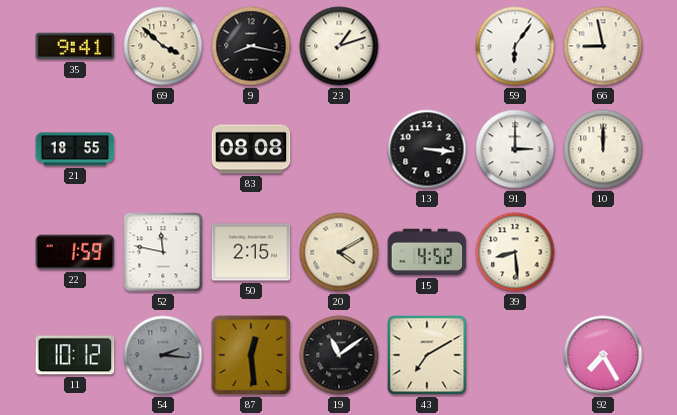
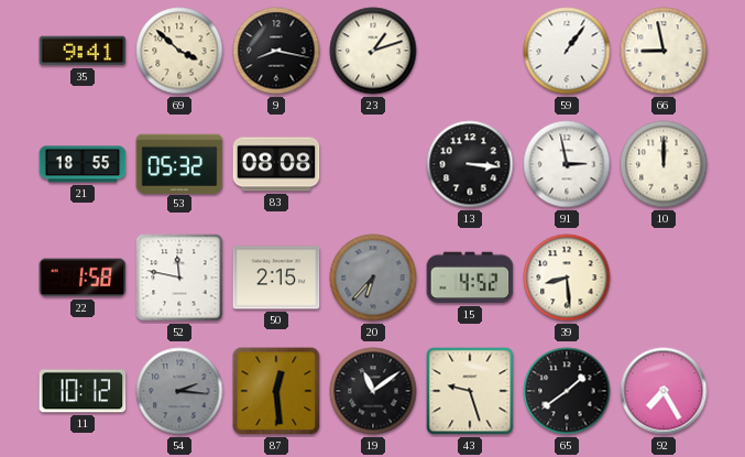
59: 6:06 -> 1:06
53: none -> 05:32
91: 3:00 -> 2:58
22: 1:59 -> 1:58
20: 4:10 -> 6:37
20 dial: cream -> grey
43: 7:10 -> 9:27
65: none -> 1:39
